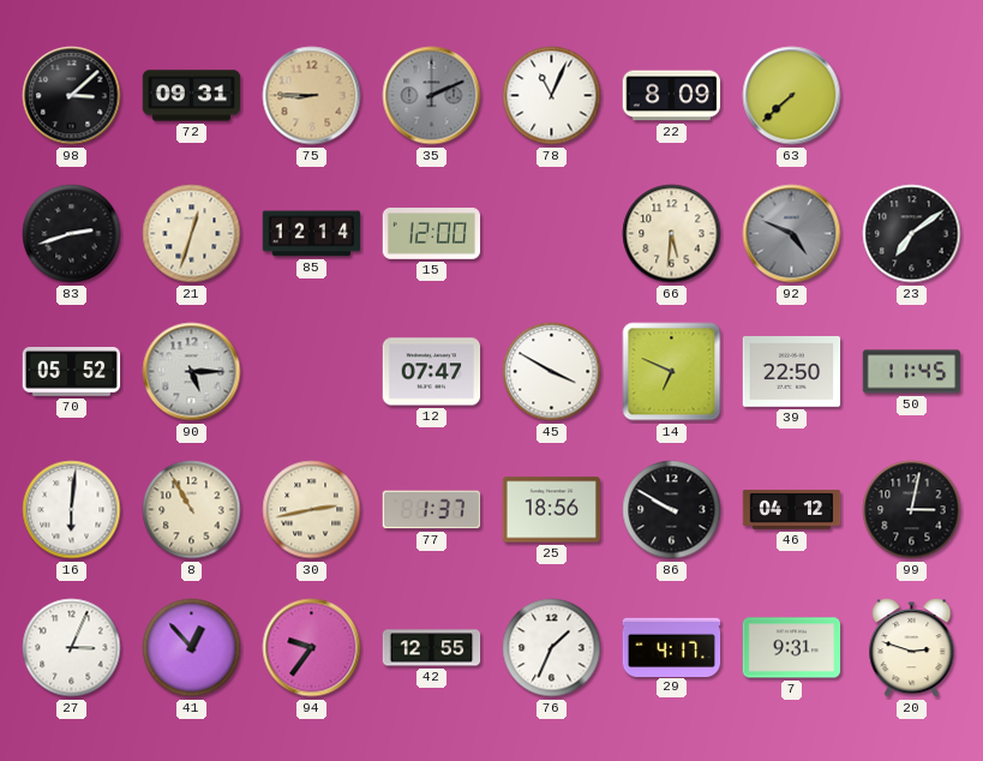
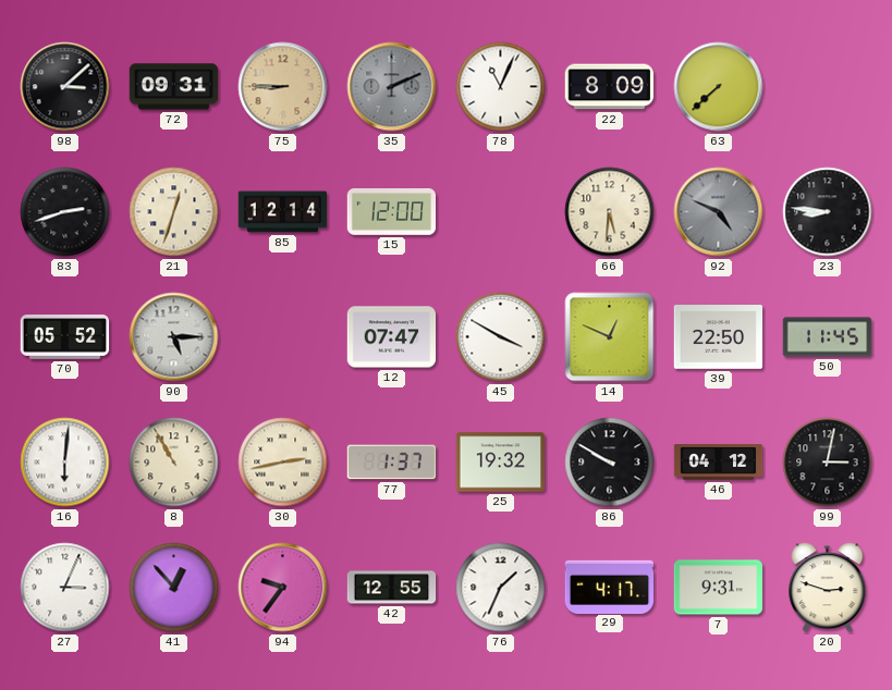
23: 7:09 -> 8:46
14: 6:49 -> 12:49
25: 18:56 -> 19:32
